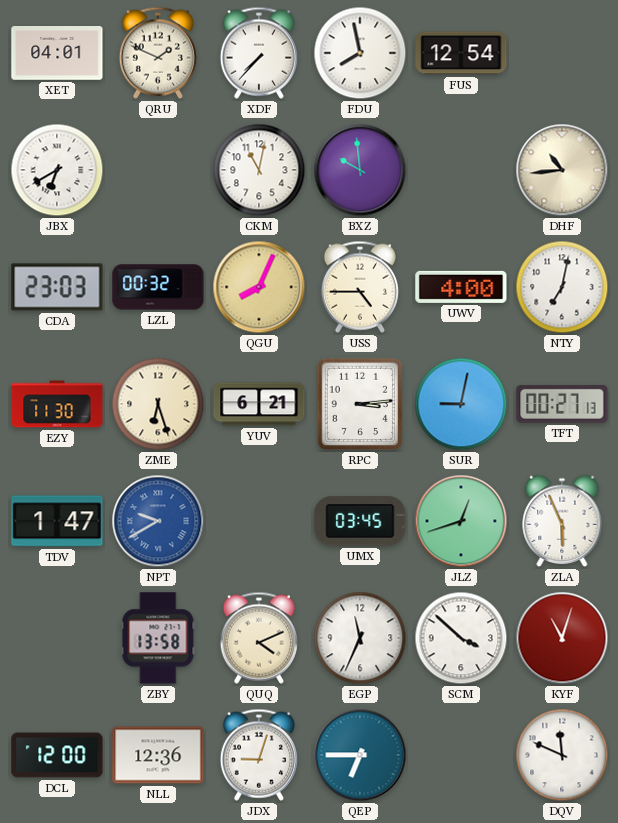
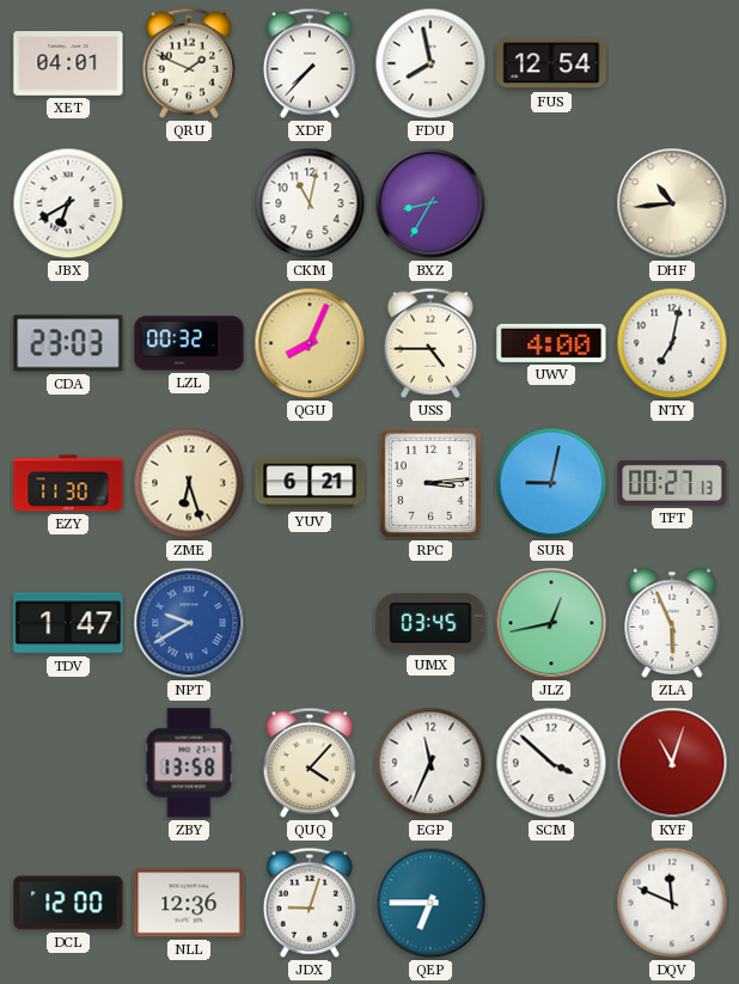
BXZ: 9:59 -> 8:35
JLZ: 12:42 -> 12:43
QUQ: 4:11 -> 4:07
